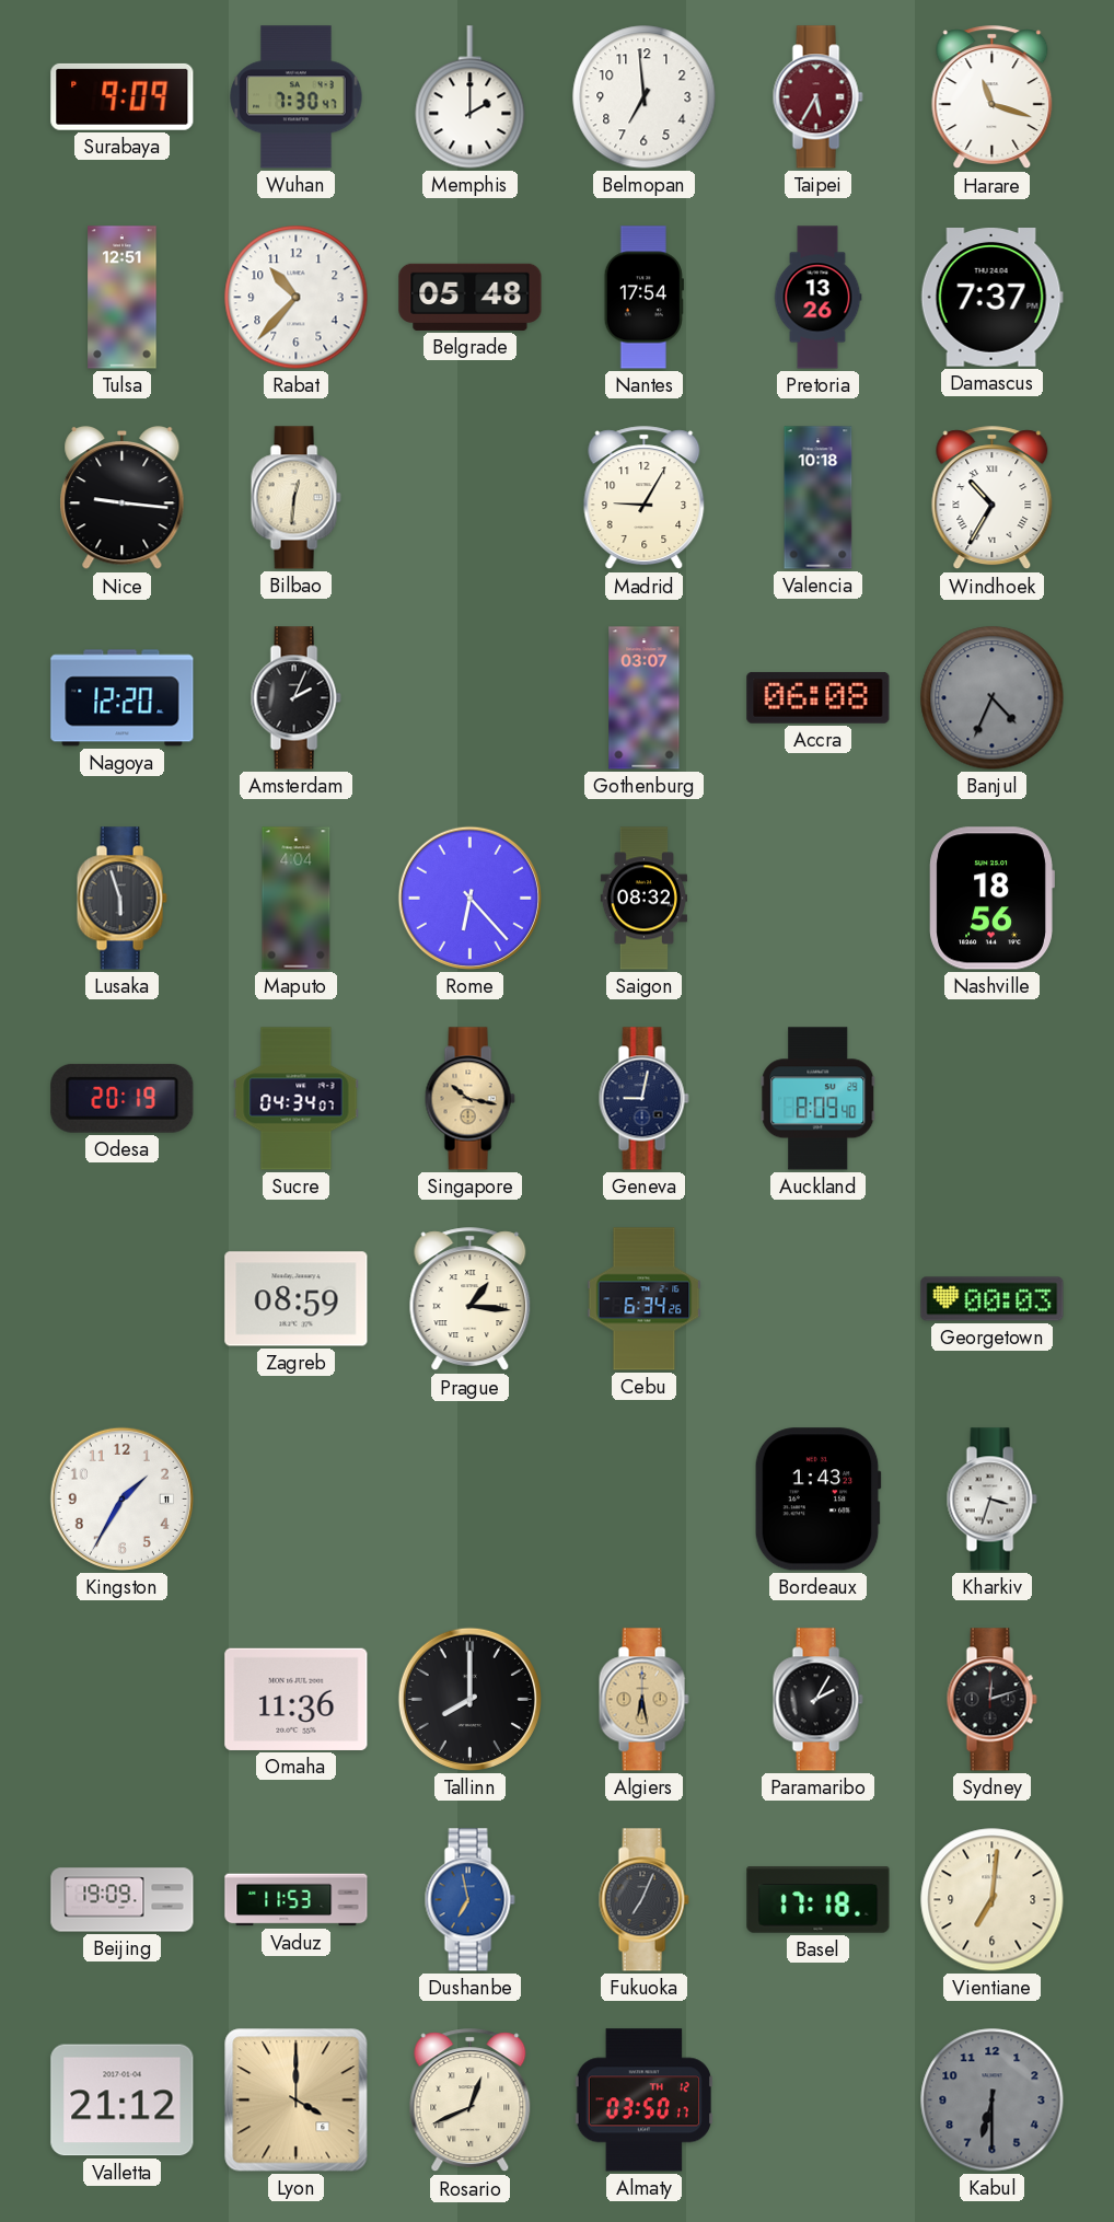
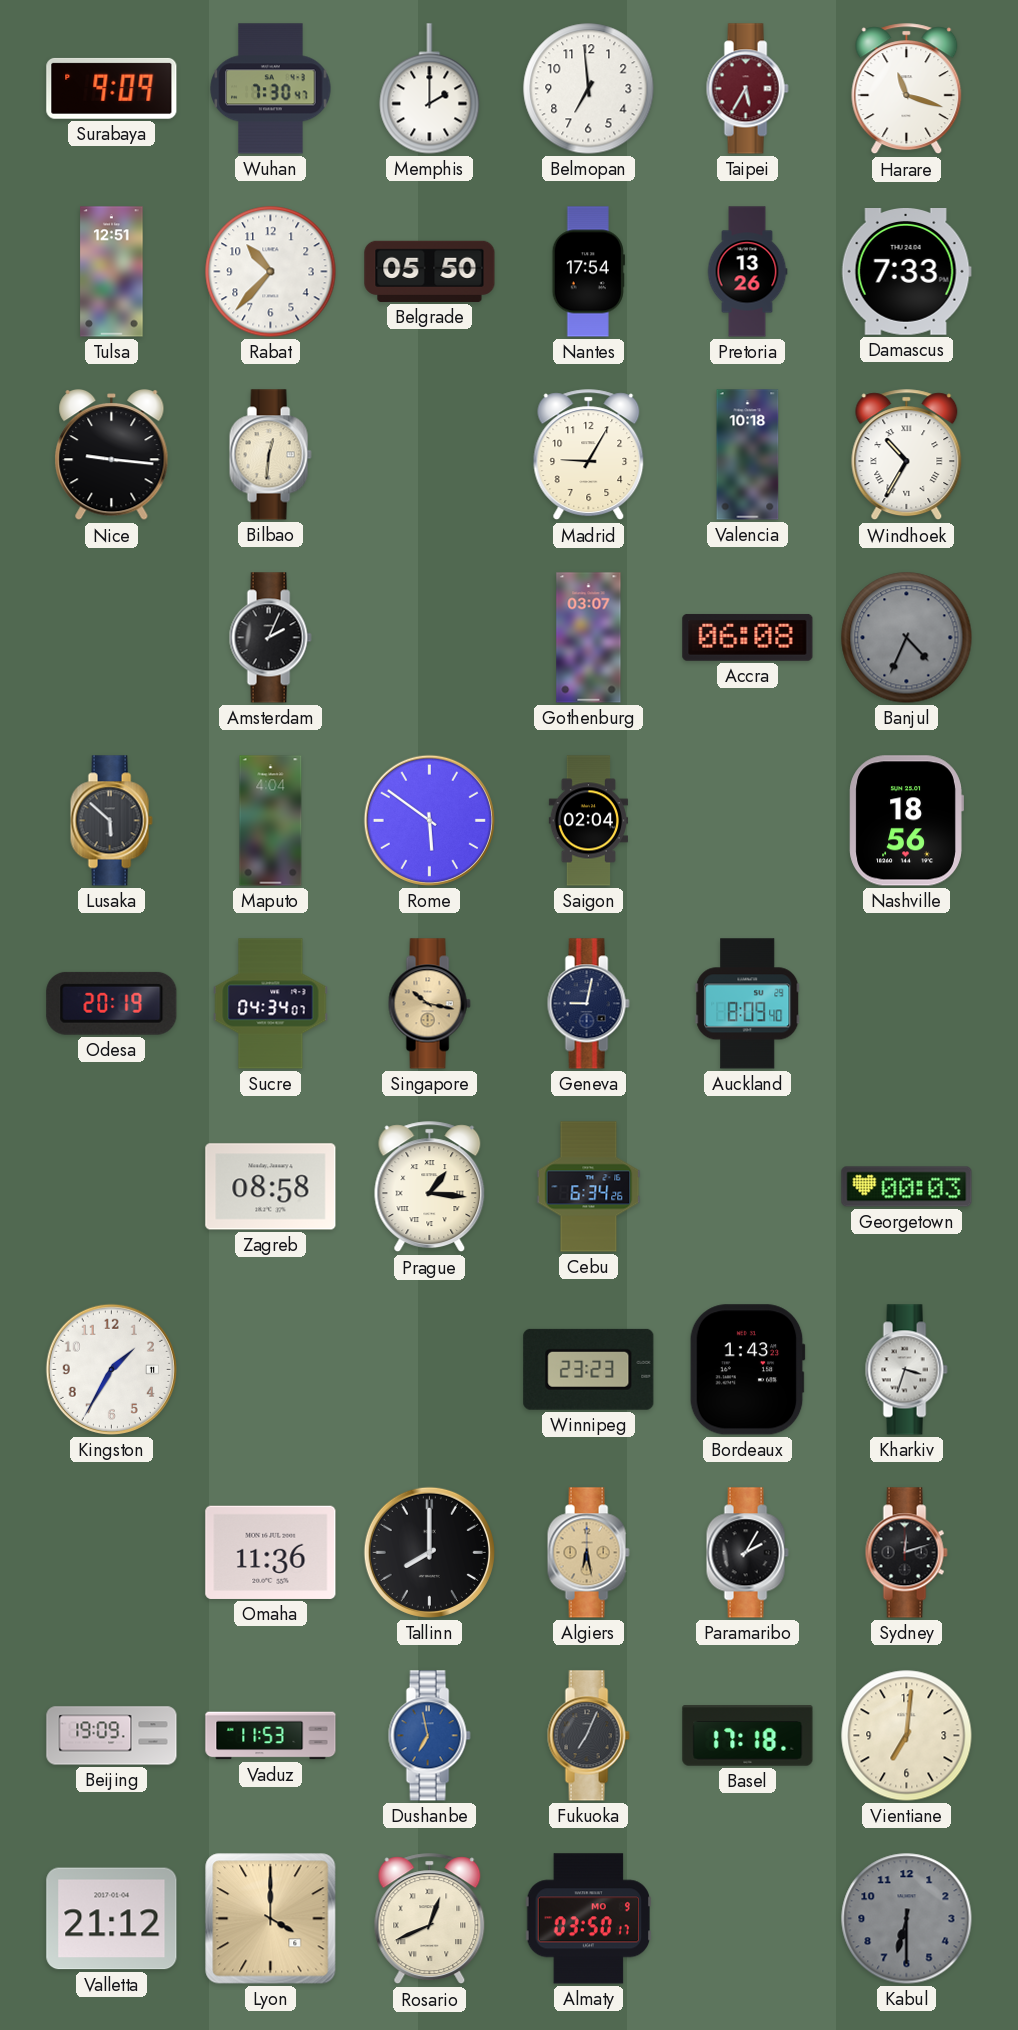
Belgrade: 05:48 -> 05:50
Damascus: 7:37 -> 7:33
Nagoya: 12:20 -> none
Lusaka: 5:57 -> 5:52
Rome: 6:23 -> 5:51
Saigon: 08:32 -> 02:04
Zagreb: 08:59 -> 08:58
Winnipeg: none -> 23:23
Almaty date: TH 12 -> MO 9
